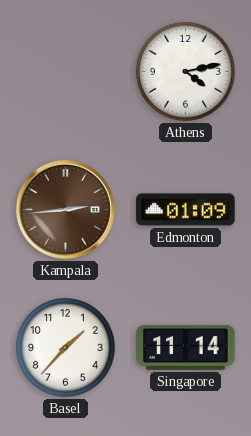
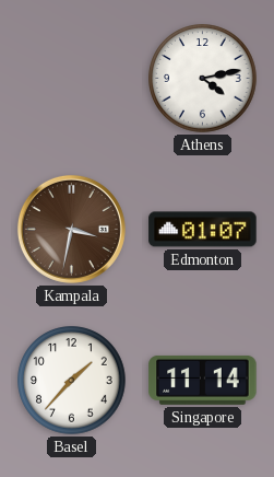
Kampala: 2:44 -> 3:32
Edmonton: 01:09 -> 01:07
